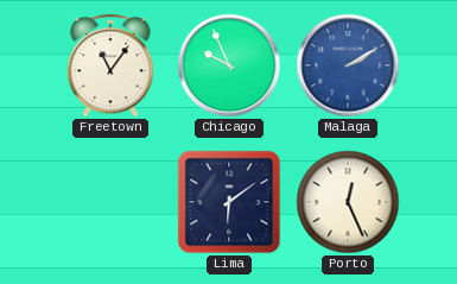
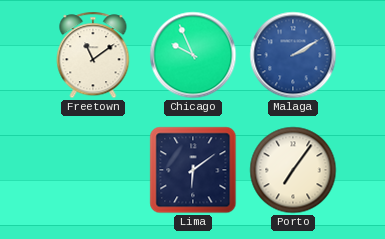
Freetown: 11:06 -> 11:09
Porto: 12:26 -> 7:06
